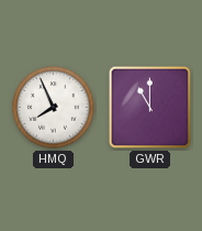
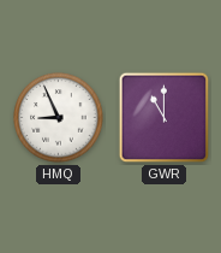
HMQ: 7:56 -> 8:56
